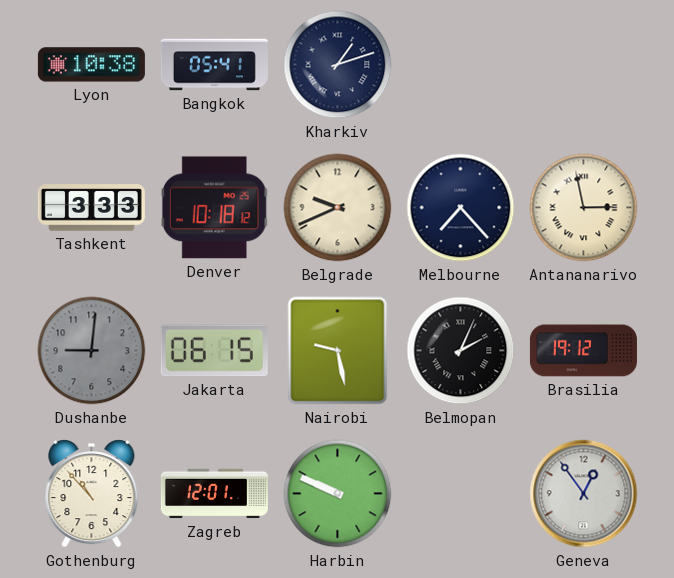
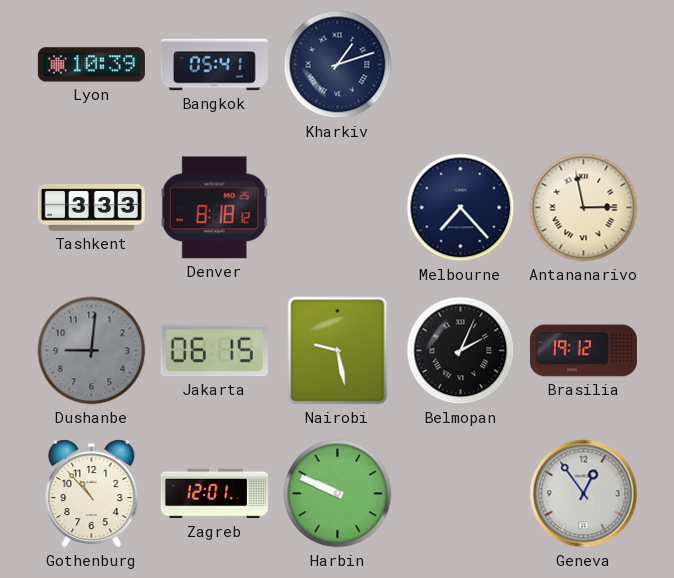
Lyon: 10:38 -> 10:39
Denver: 10:18 -> 8:18
Belgrade: 9:41 -> none
